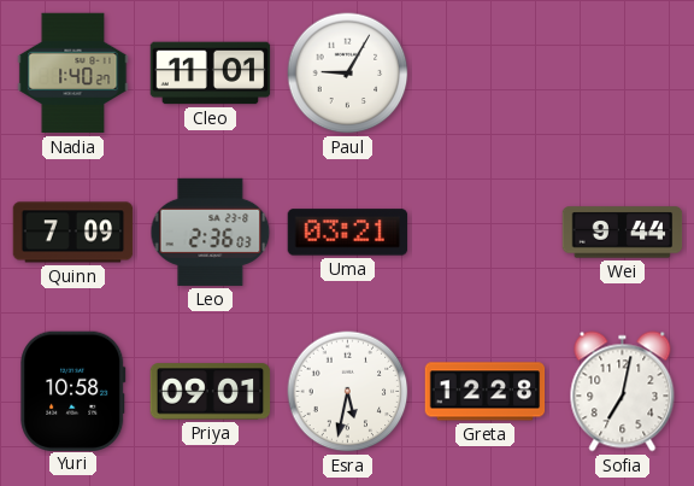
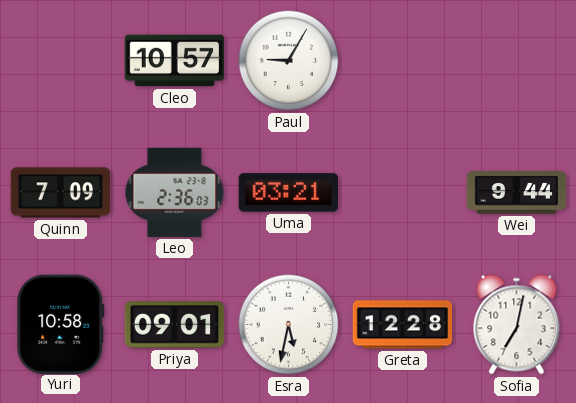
Nadia: 1:40 -> none
Cleo: 11:01 -> 10:57
